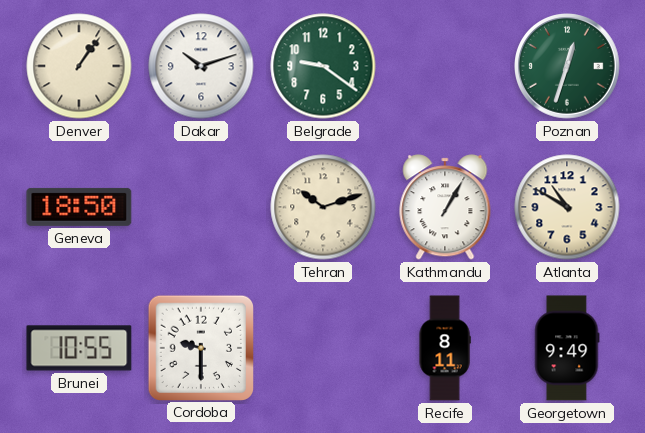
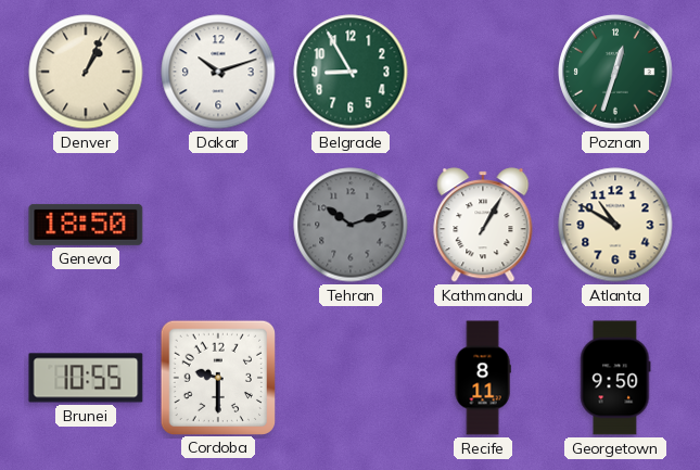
Denver: 1:06 -> 1:04
Belgrade: 9:21 -> 8:55
Tehran dial: cream -> grey
Georgetown: 9:49 -> 9:50
